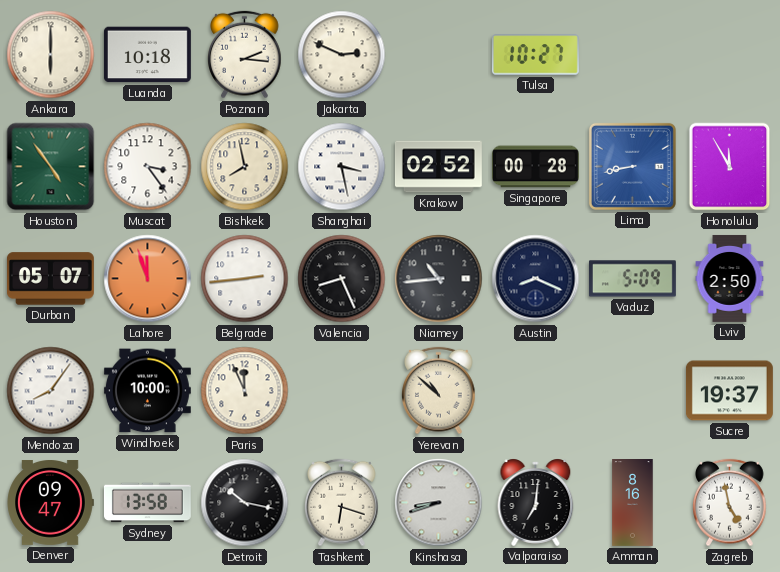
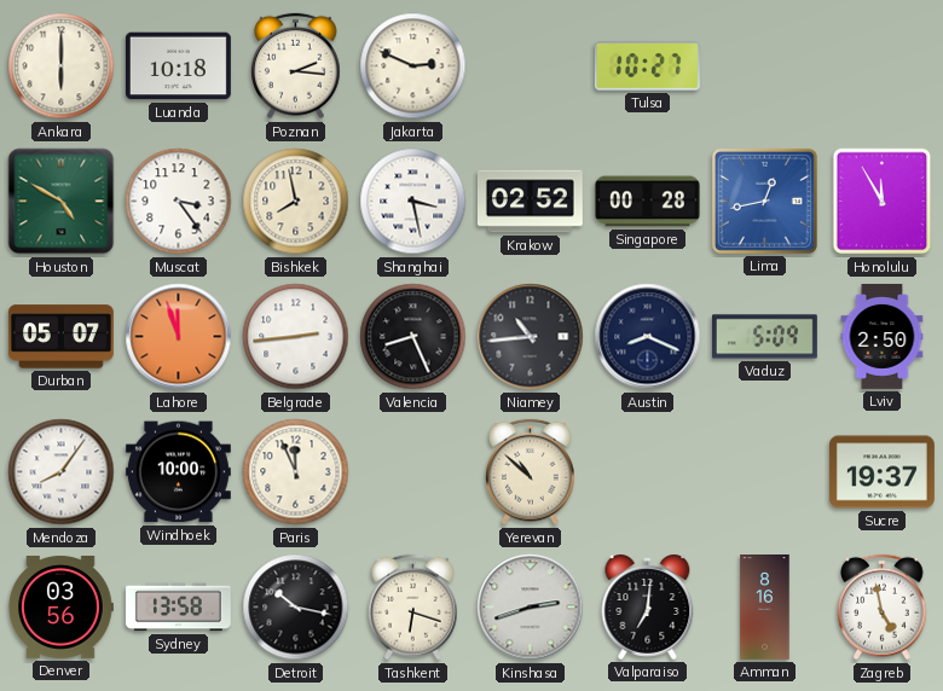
Houston: 4:54 -> 4:50
Lima: 8:43 -> 12:43
Denver: 09:47 -> 03:56
Kinshasa: 8:42 -> 2:42
